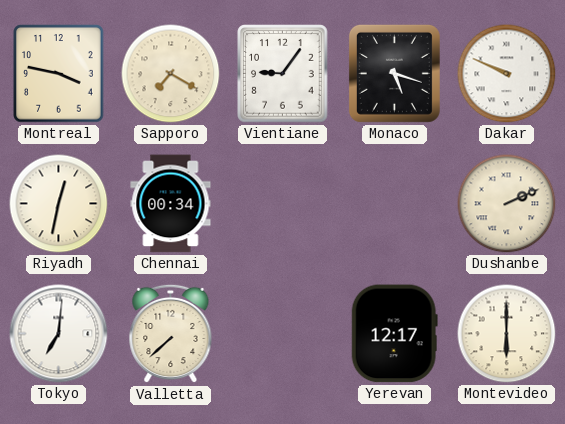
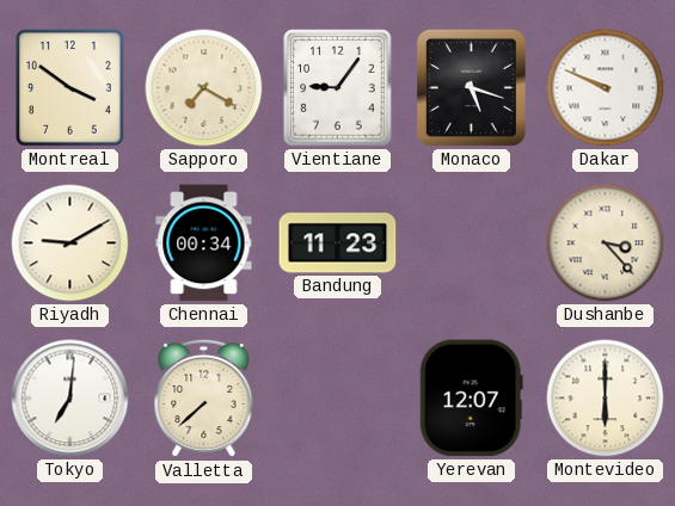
Montreal: 3:47 -> 3:51
Riyadh: 12:32 -> 9:10
Bandung: none -> 11:23
Dushanbe: 2:11 -> 3:23
Yerevan: 12:17 -> 12:07
